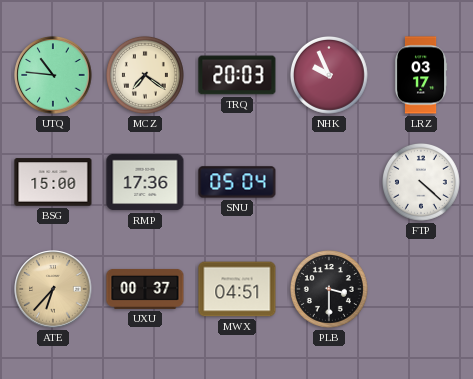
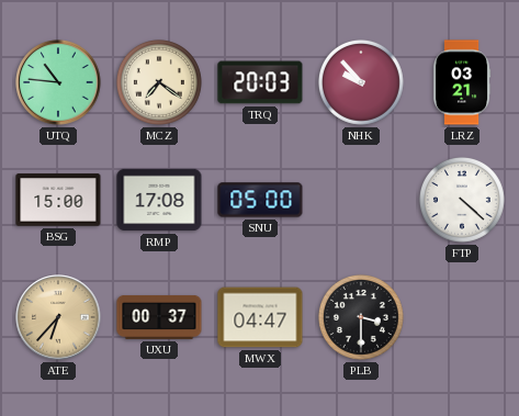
NHK: 9:56 -> 9:53
LRZ: 03:17 -> 03:21
RMP: 17:36 -> 17:08
SNU: 05:04 -> 05:00
MWX: 04:51 -> 04:47
